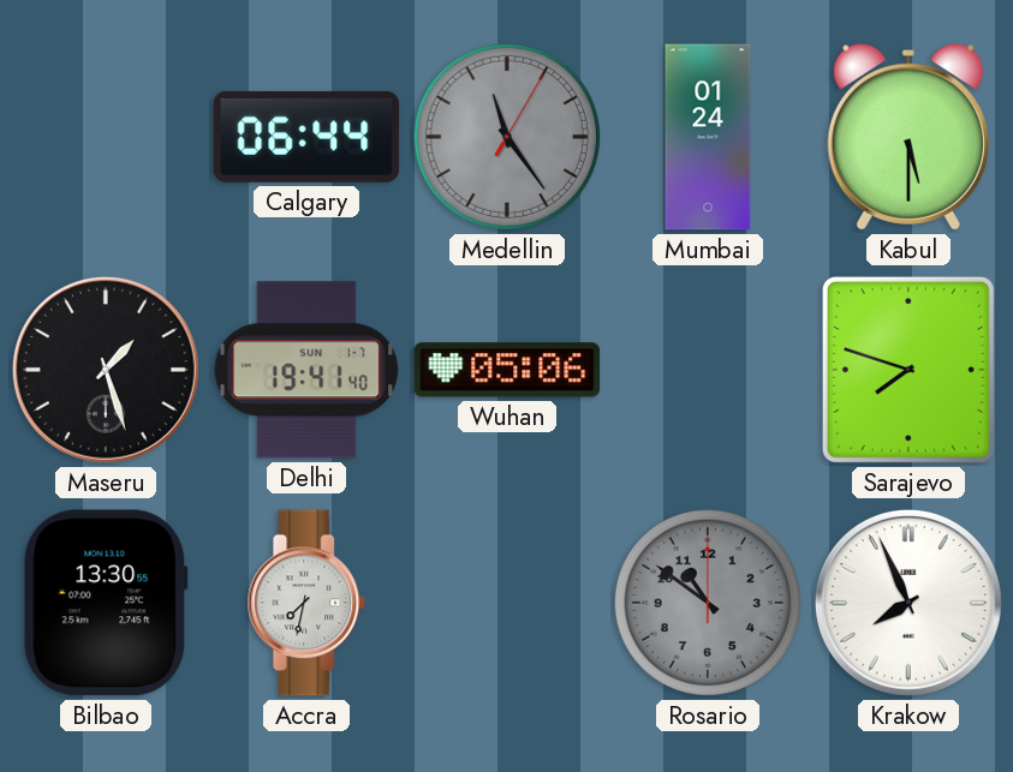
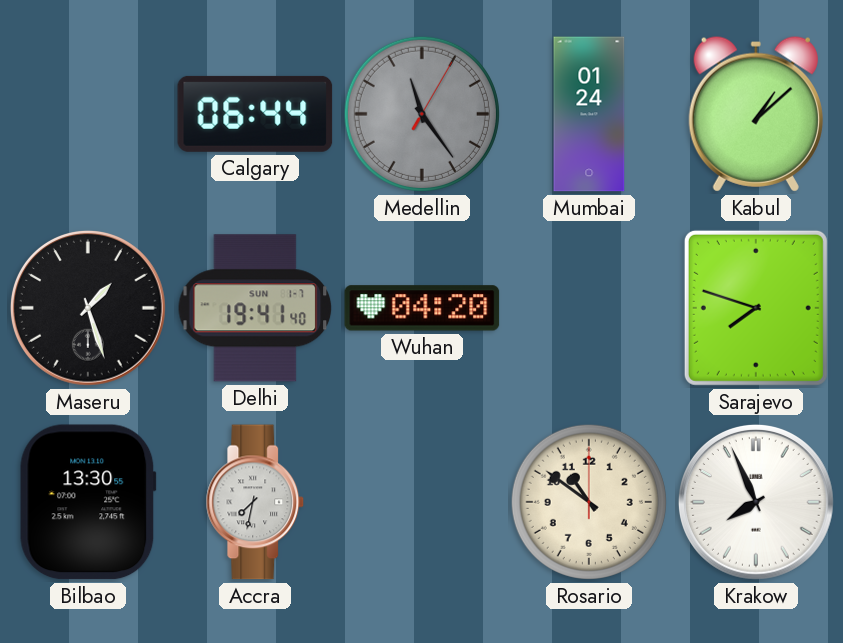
Kabul: 5:30 -> 1:08
Wuhan: 05:06 -> 04:20
Rosario dial: grey -> cream
